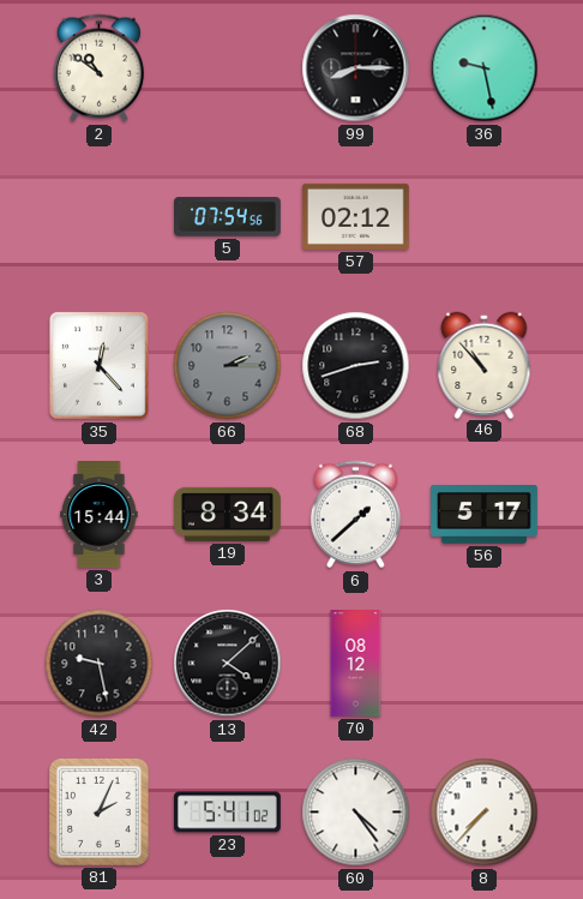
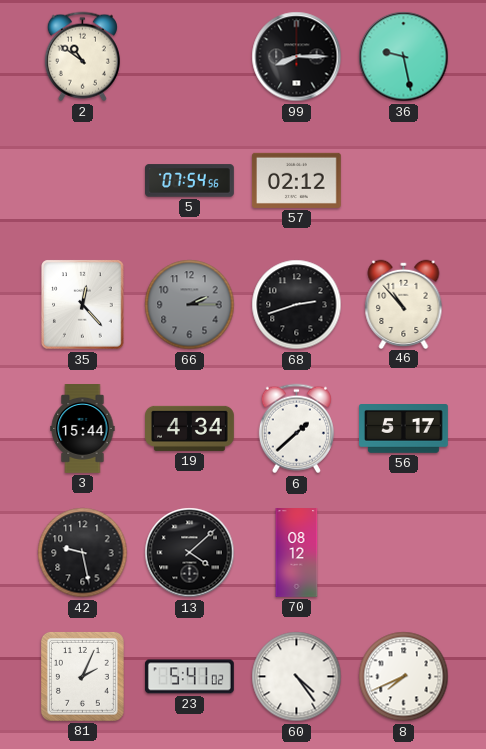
19: 8:34 -> 4:34
8: 7:37 -> 7:41
